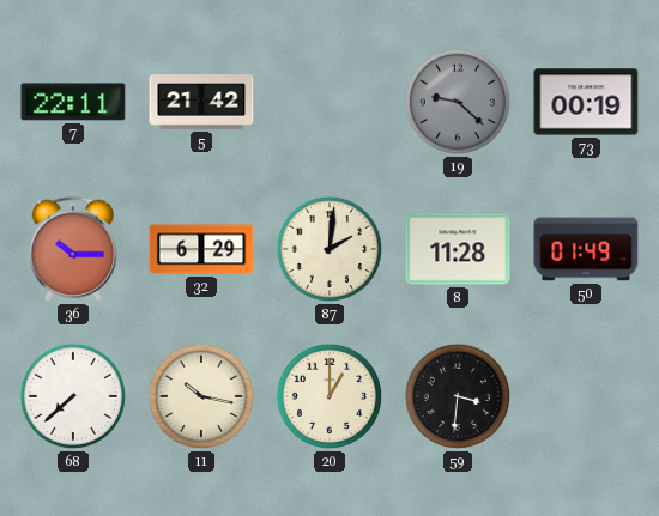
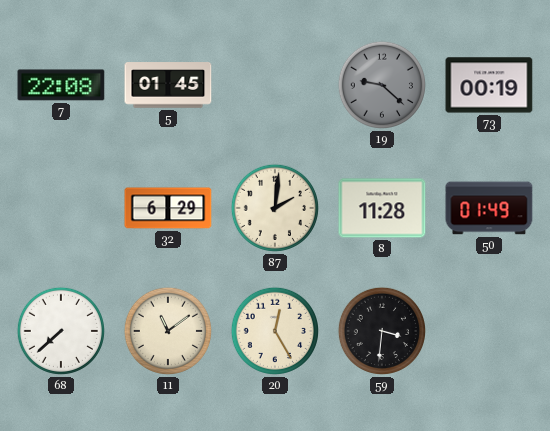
7: 22:11 -> 22:08
5: 21:42 -> 01:45
36: 10:15 -> none
11: 10:17 -> 11:09
20: 1:00 -> 12:25
